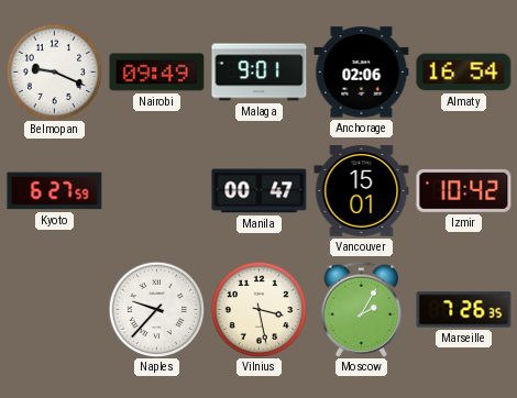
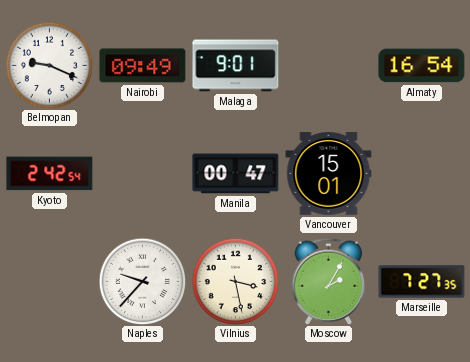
Anchorage: 02:06 -> none
Kyoto: 6:27 -> 2:42
Izmir: 10:42 -> none
Marseille: 7:26 -> 7:27
